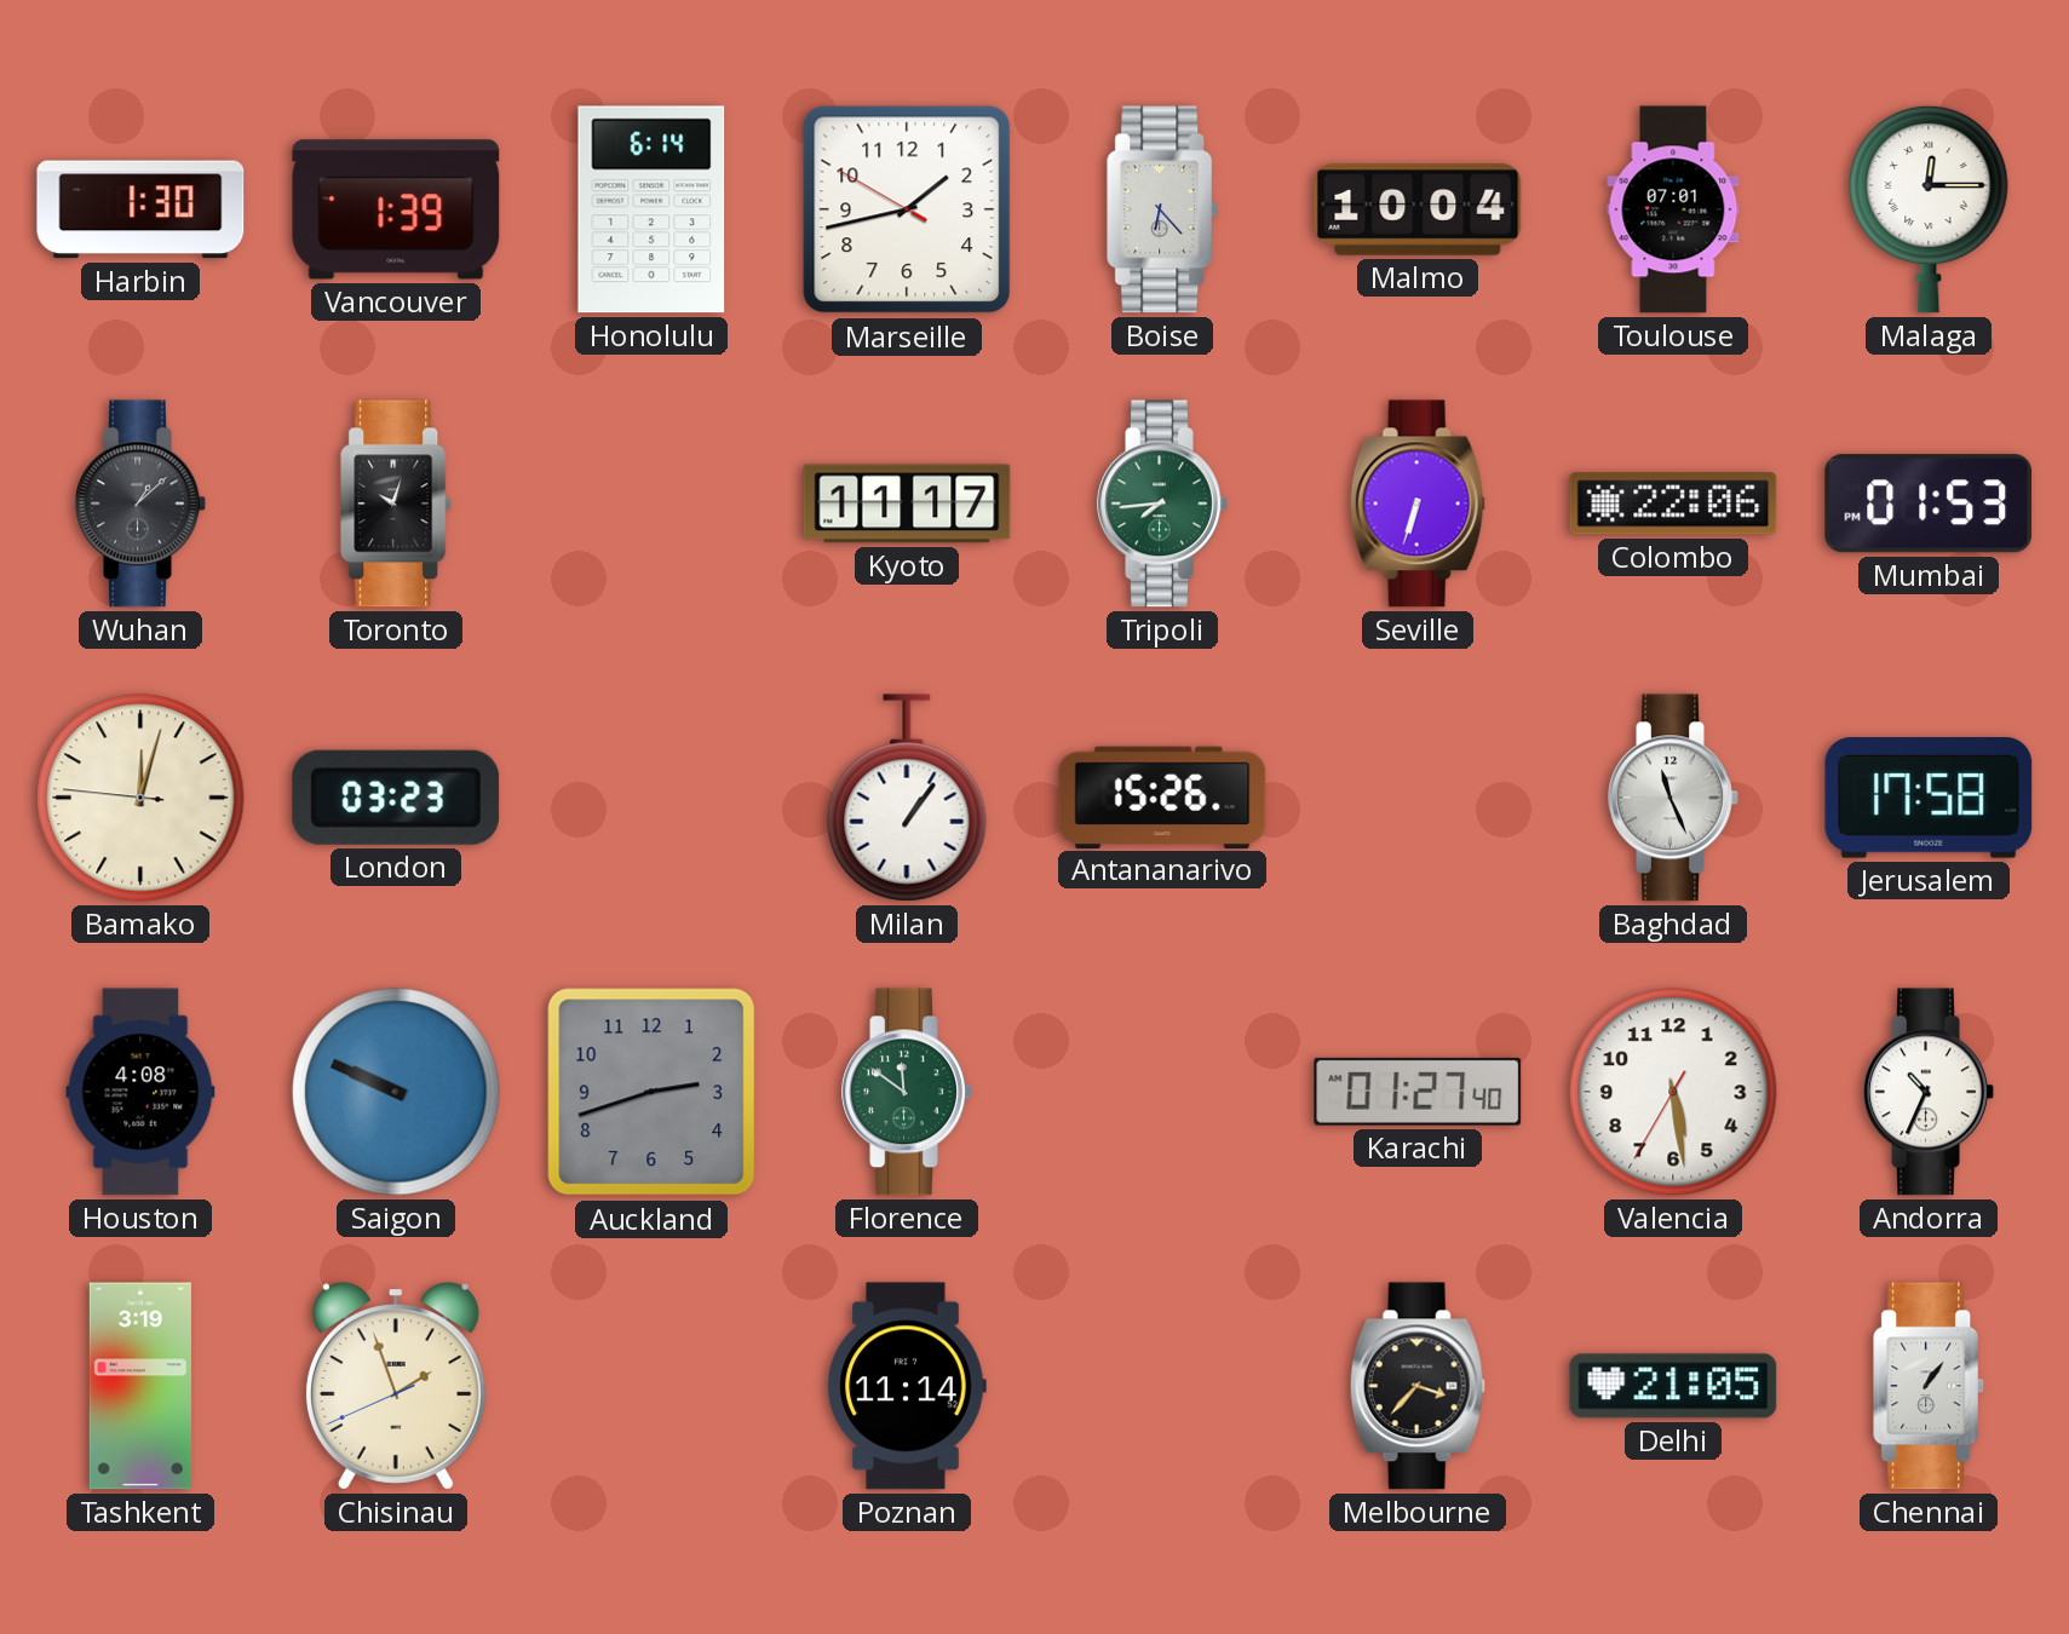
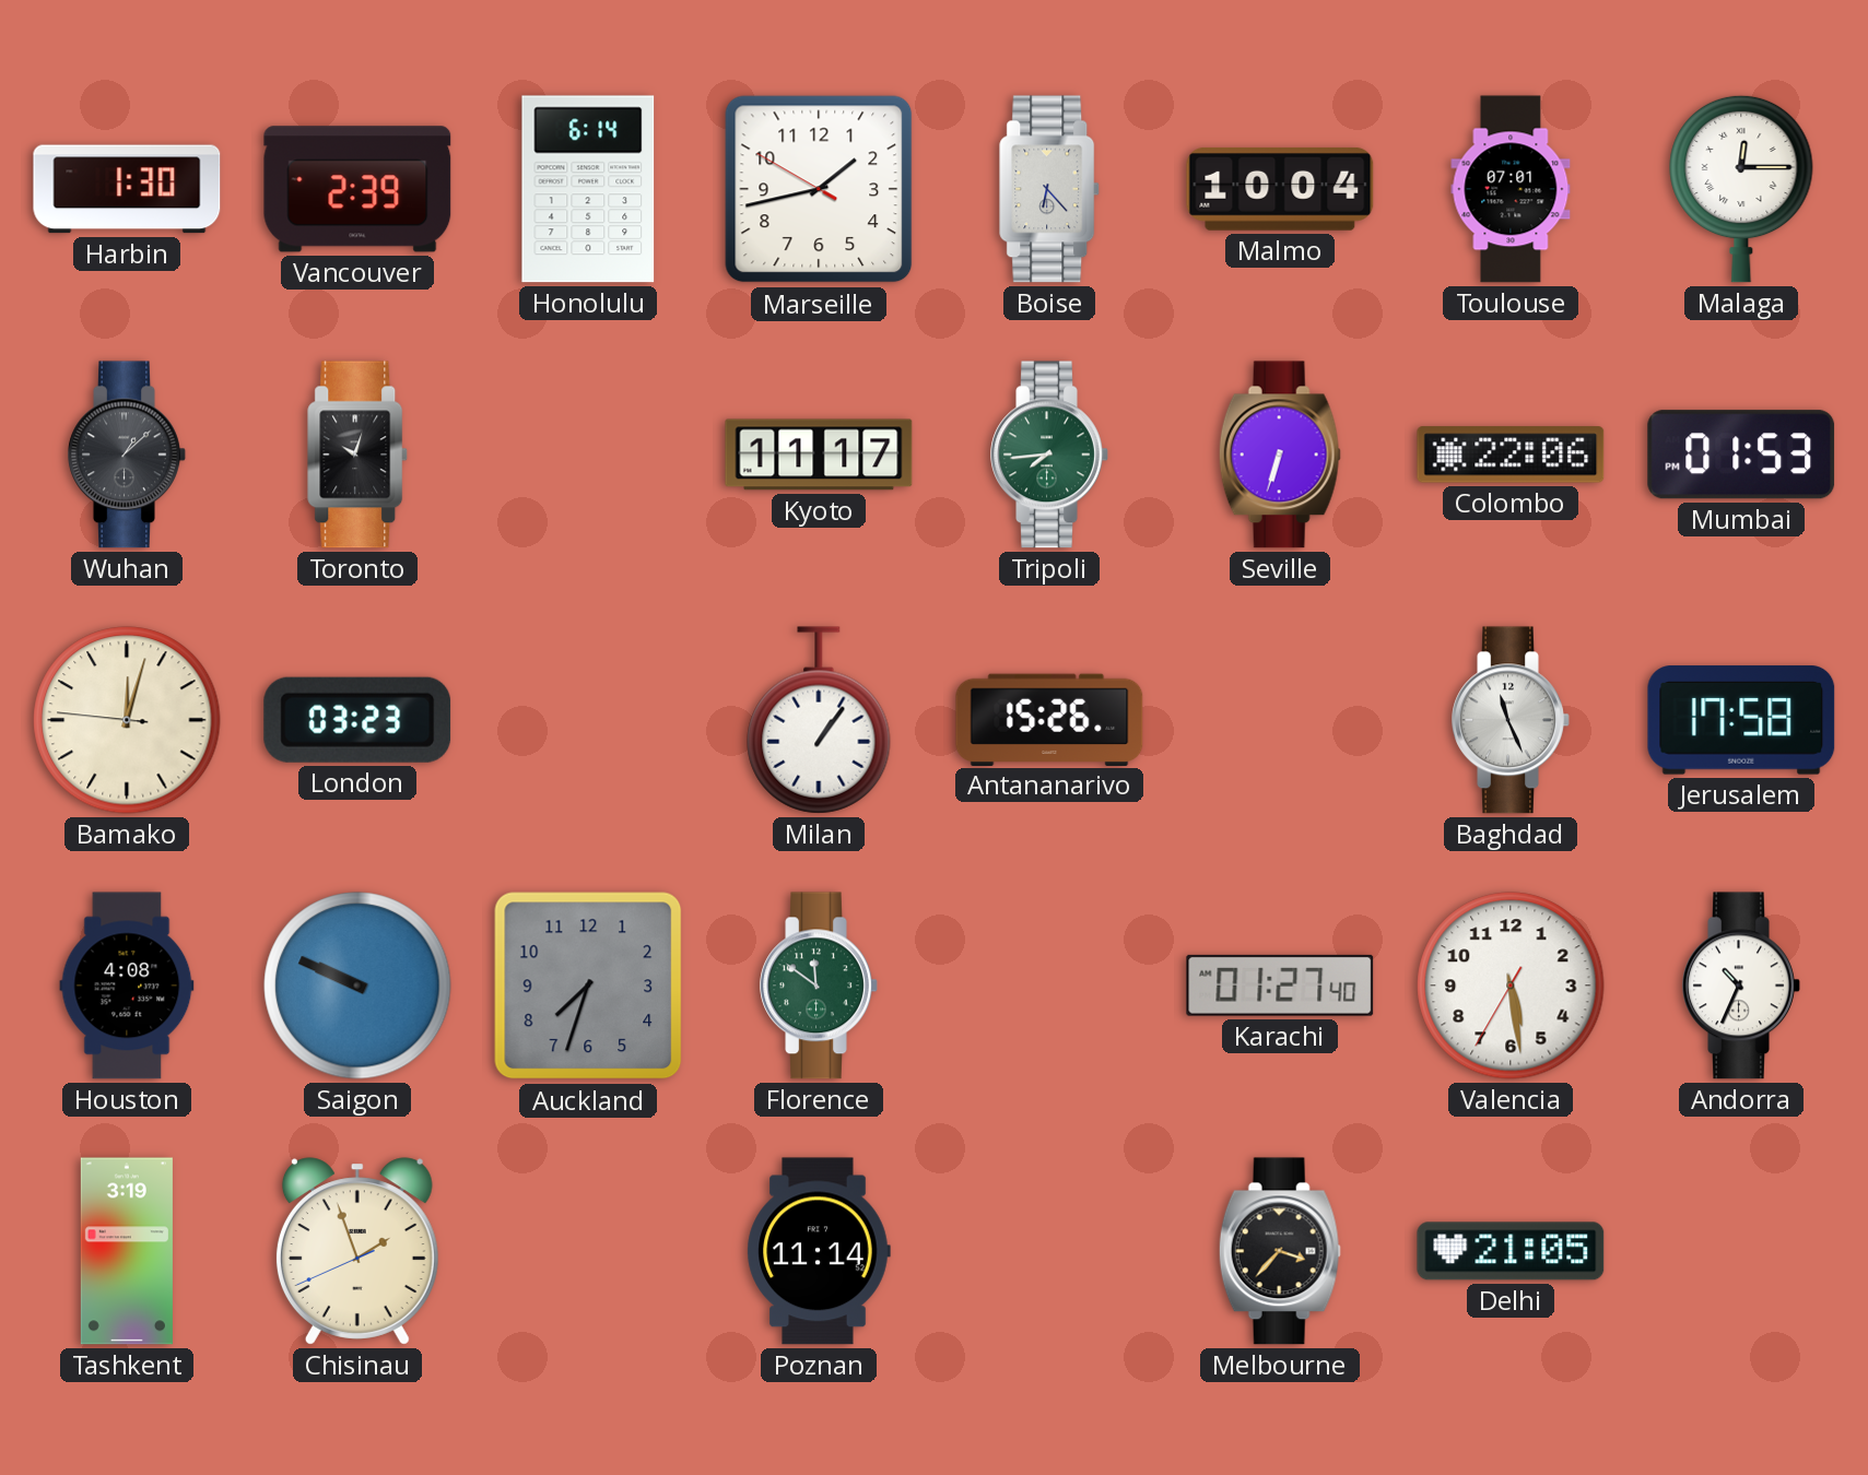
Vancouver: 1:39 -> 2:39
Auckland: 2:42 -> 7:33
Chennai: 1:06 -> none
